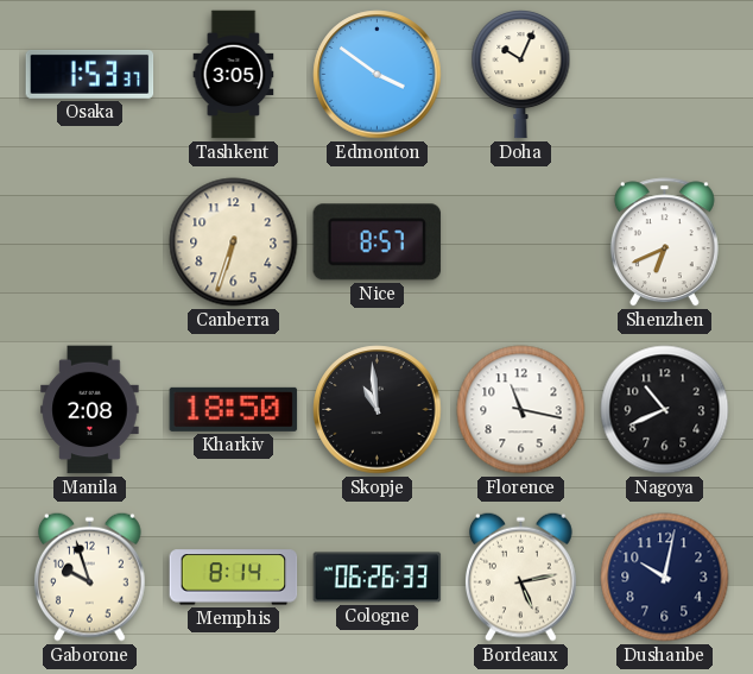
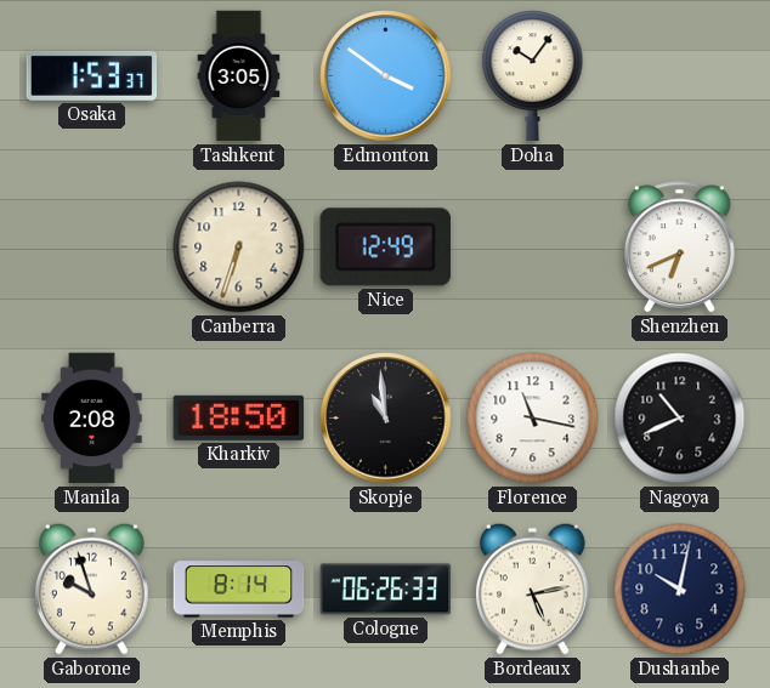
Doha: 10:04 -> 10:06
Nice: 8:57 -> 12:49
